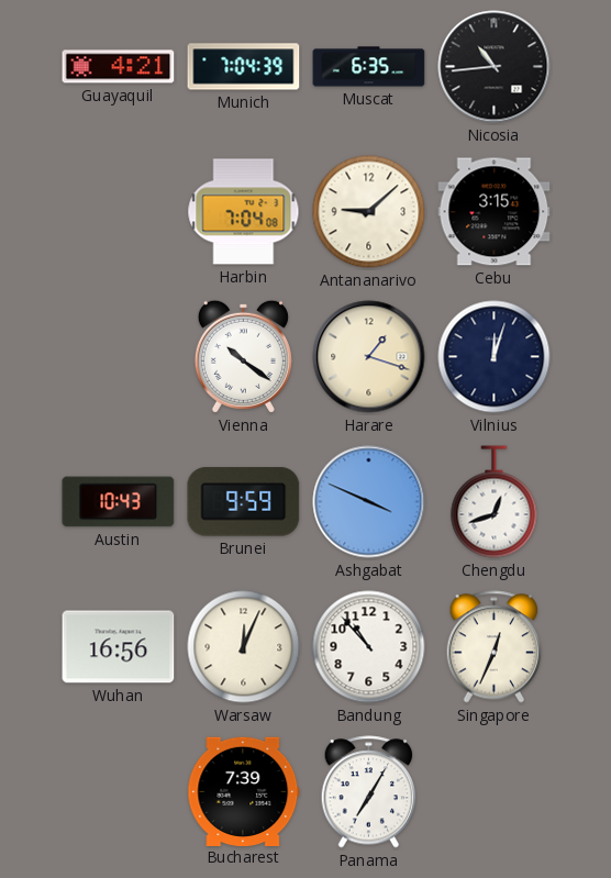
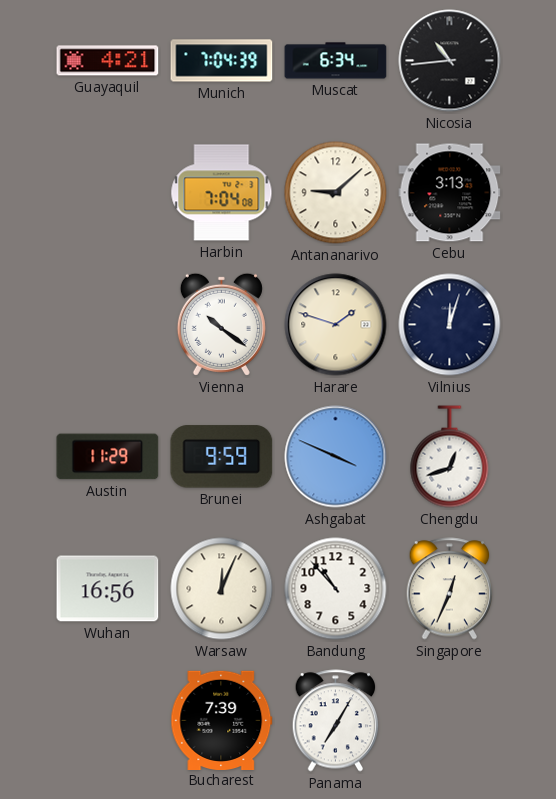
Muscat: 6:35 -> 6:34
Cebu: 3:15 -> 3:13
Harare: 1:18 -> 1:48
Austin: 10:43 -> 11:29
